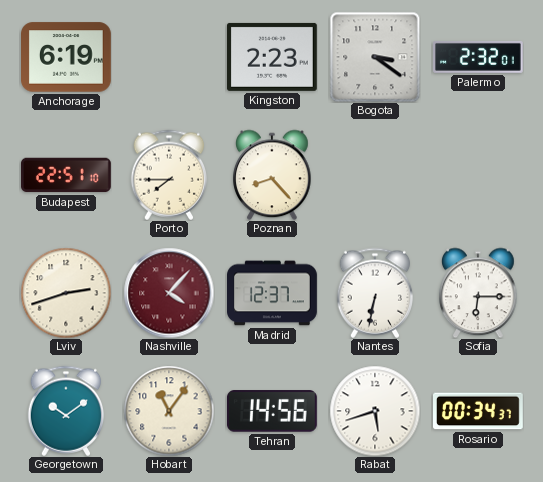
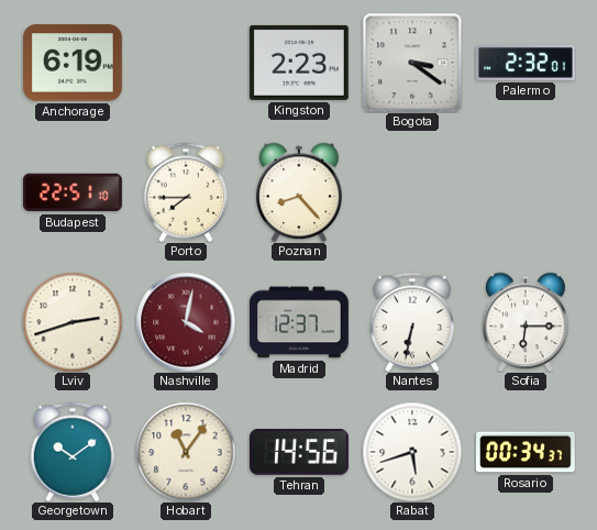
Nashville: 4:07 -> 4:02
